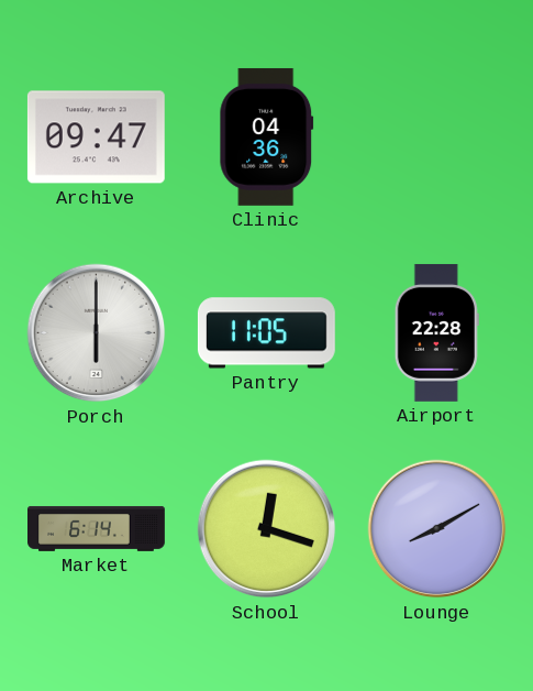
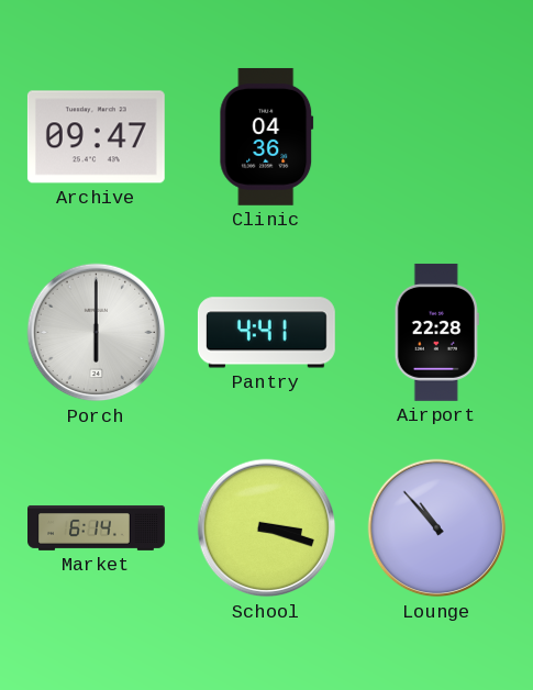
Pantry: 11:05 -> 4:41
School: 12:18 -> 3:18
Lounge: 8:10 -> 10:53
